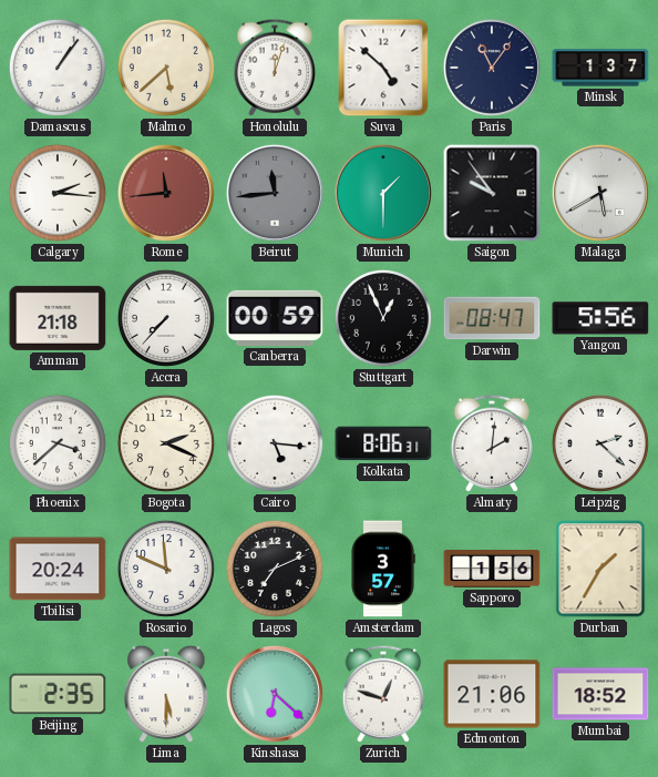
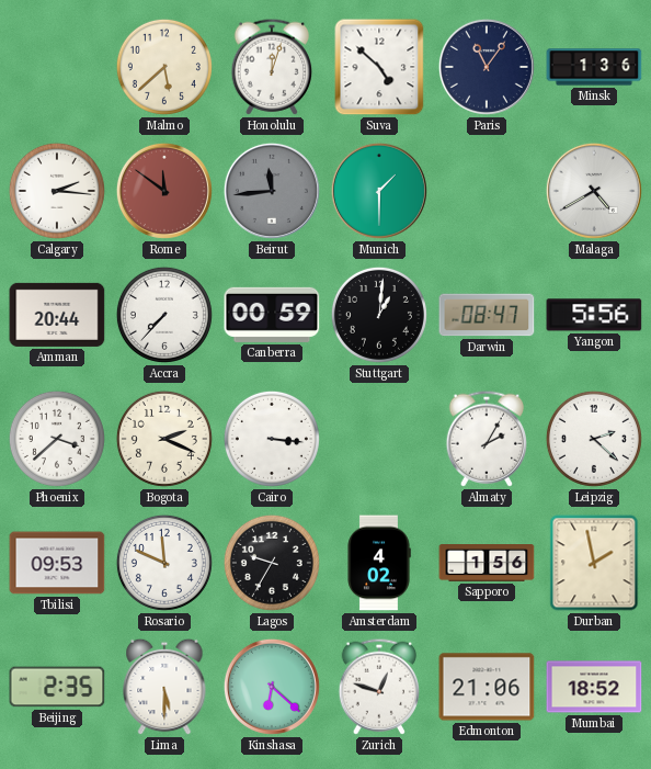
Damascus: 1:06 -> none
Minsk: 1:37 -> 1:36
Rome: 11:44 -> 11:51
Saigon: 9:54 -> none
Malaga: 5:40 -> 4:40
Amman: 21:18 -> 20:44
Stuttgart: 12:56 -> 1:01
Cairo: 5:16 -> 3:16
Kolkata: 8:06 -> none
Almaty: 2:01 -> 2:05
Tbilisi: 20:24 -> 09:53
Lagos: 7:11 -> 9:35
Amsterdam: 3:57 -> 4:02
Durban: 1:35 -> 1:58
